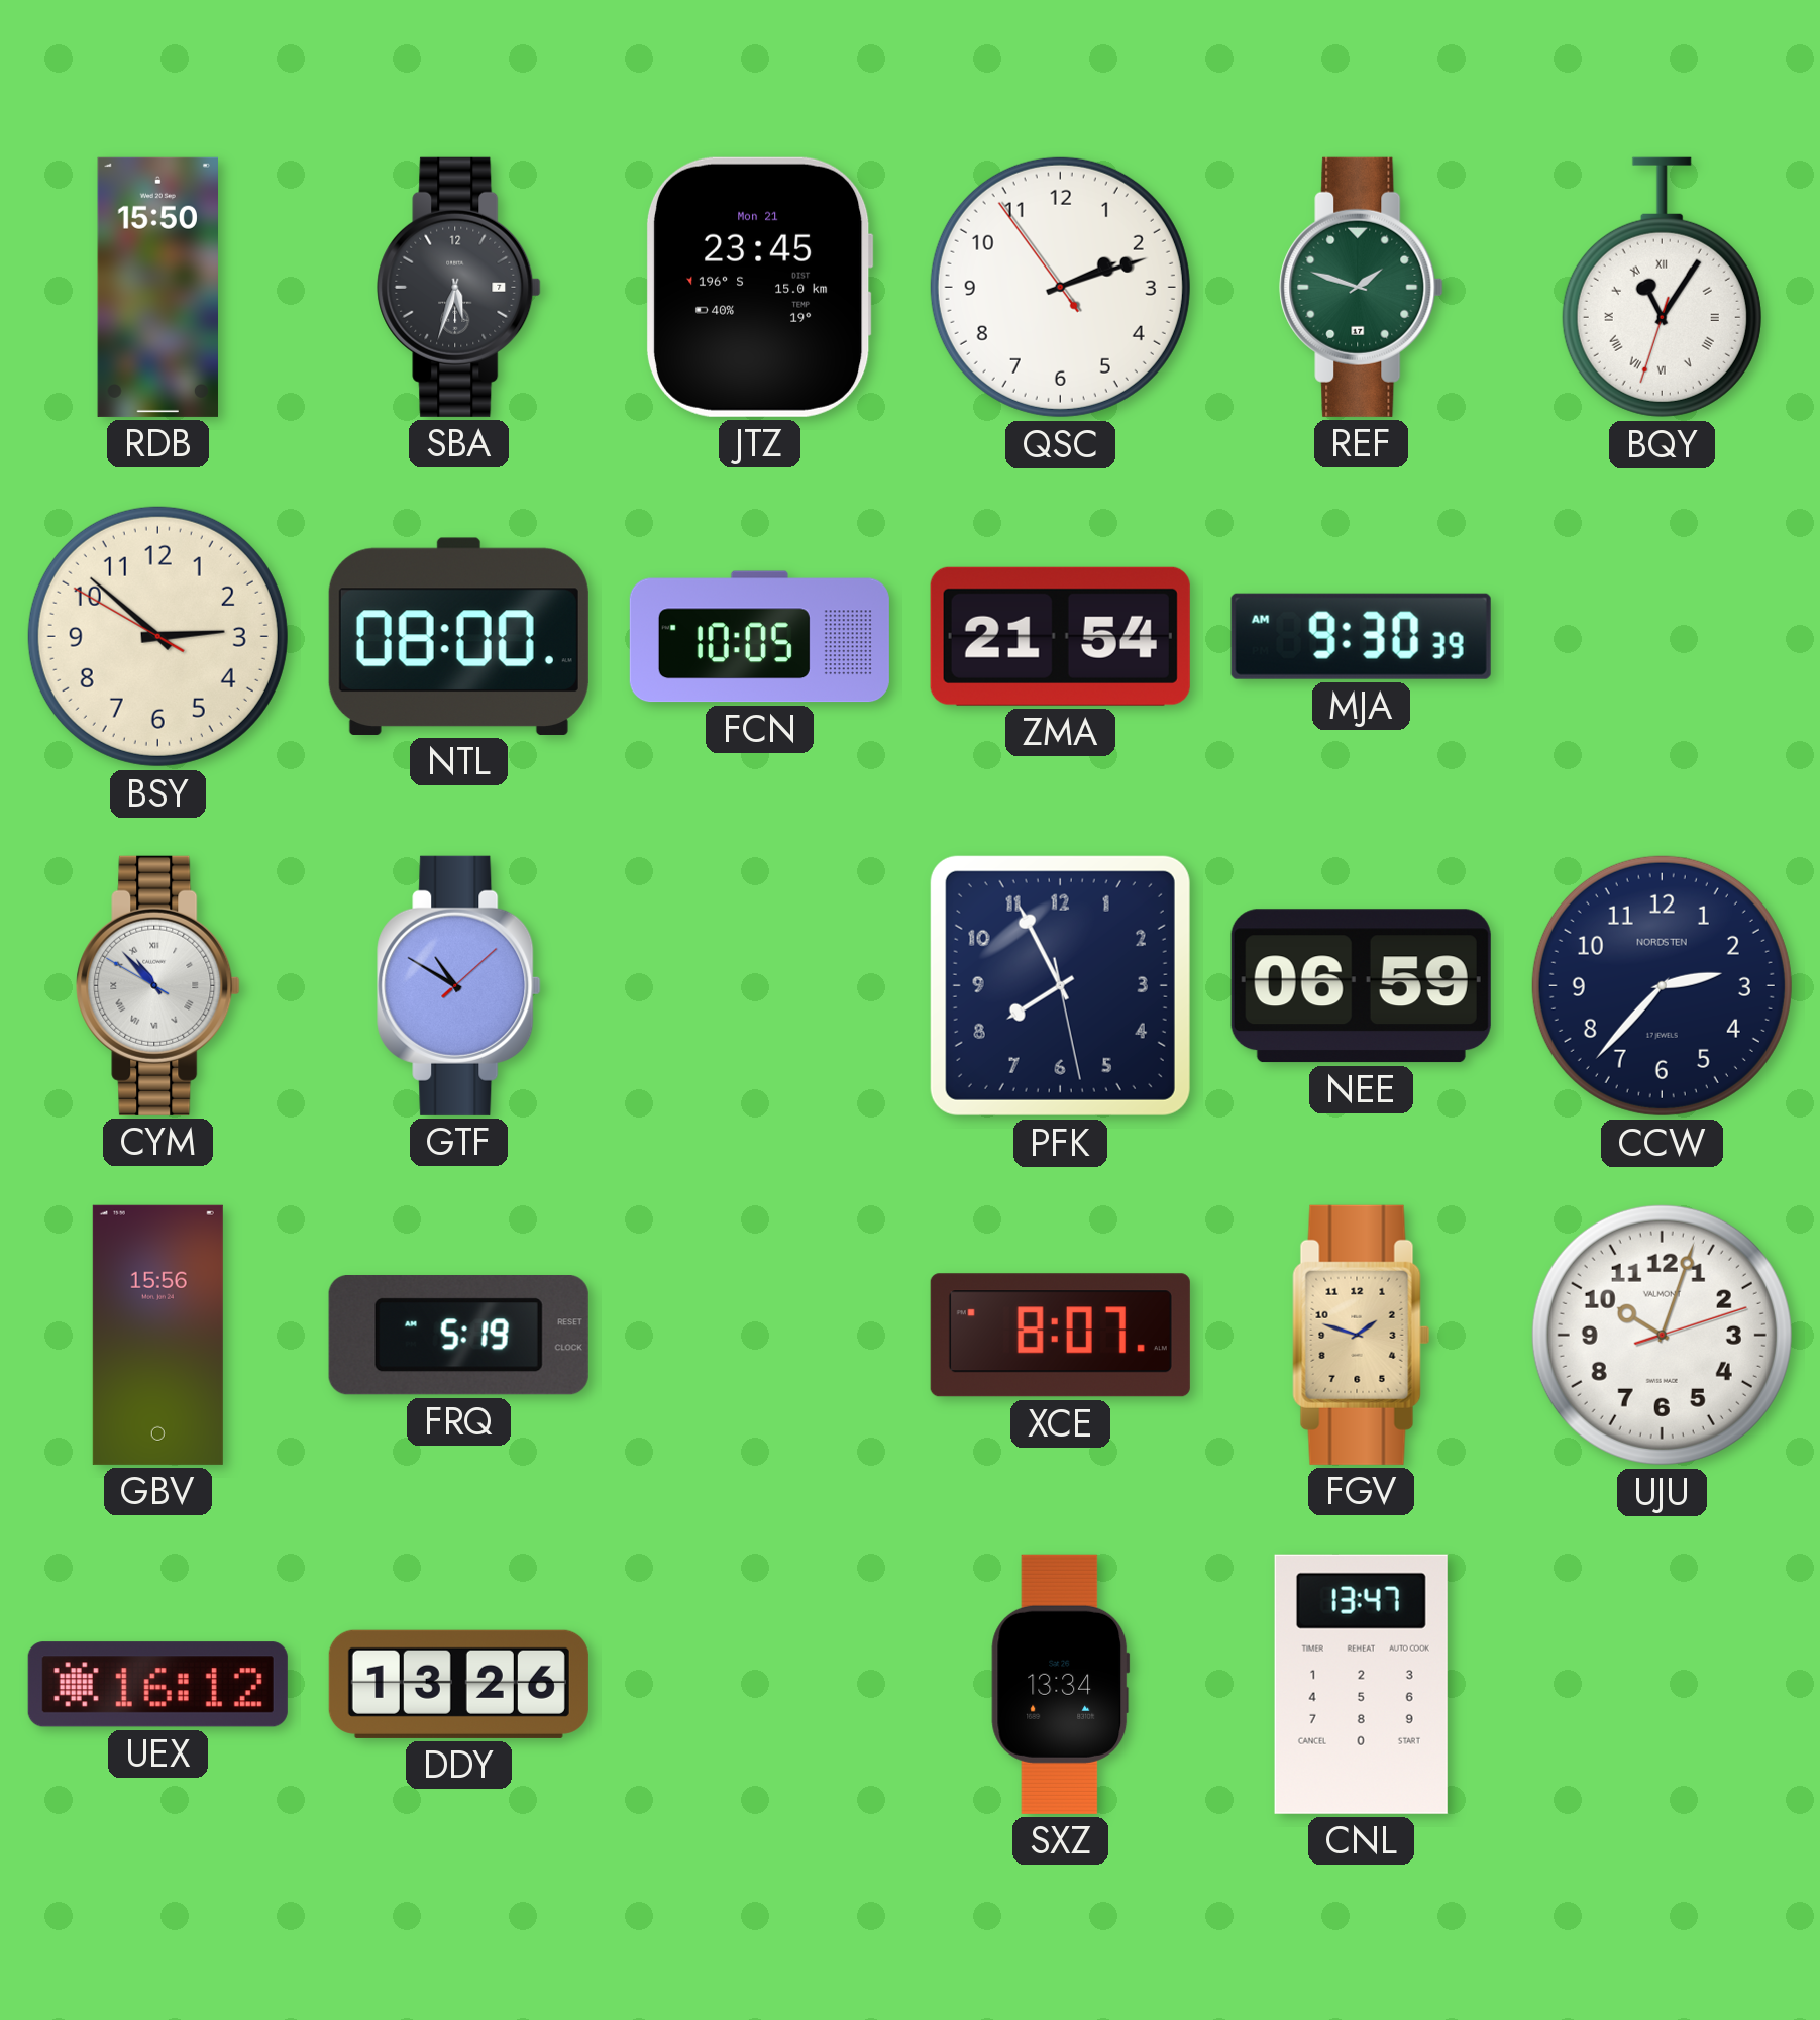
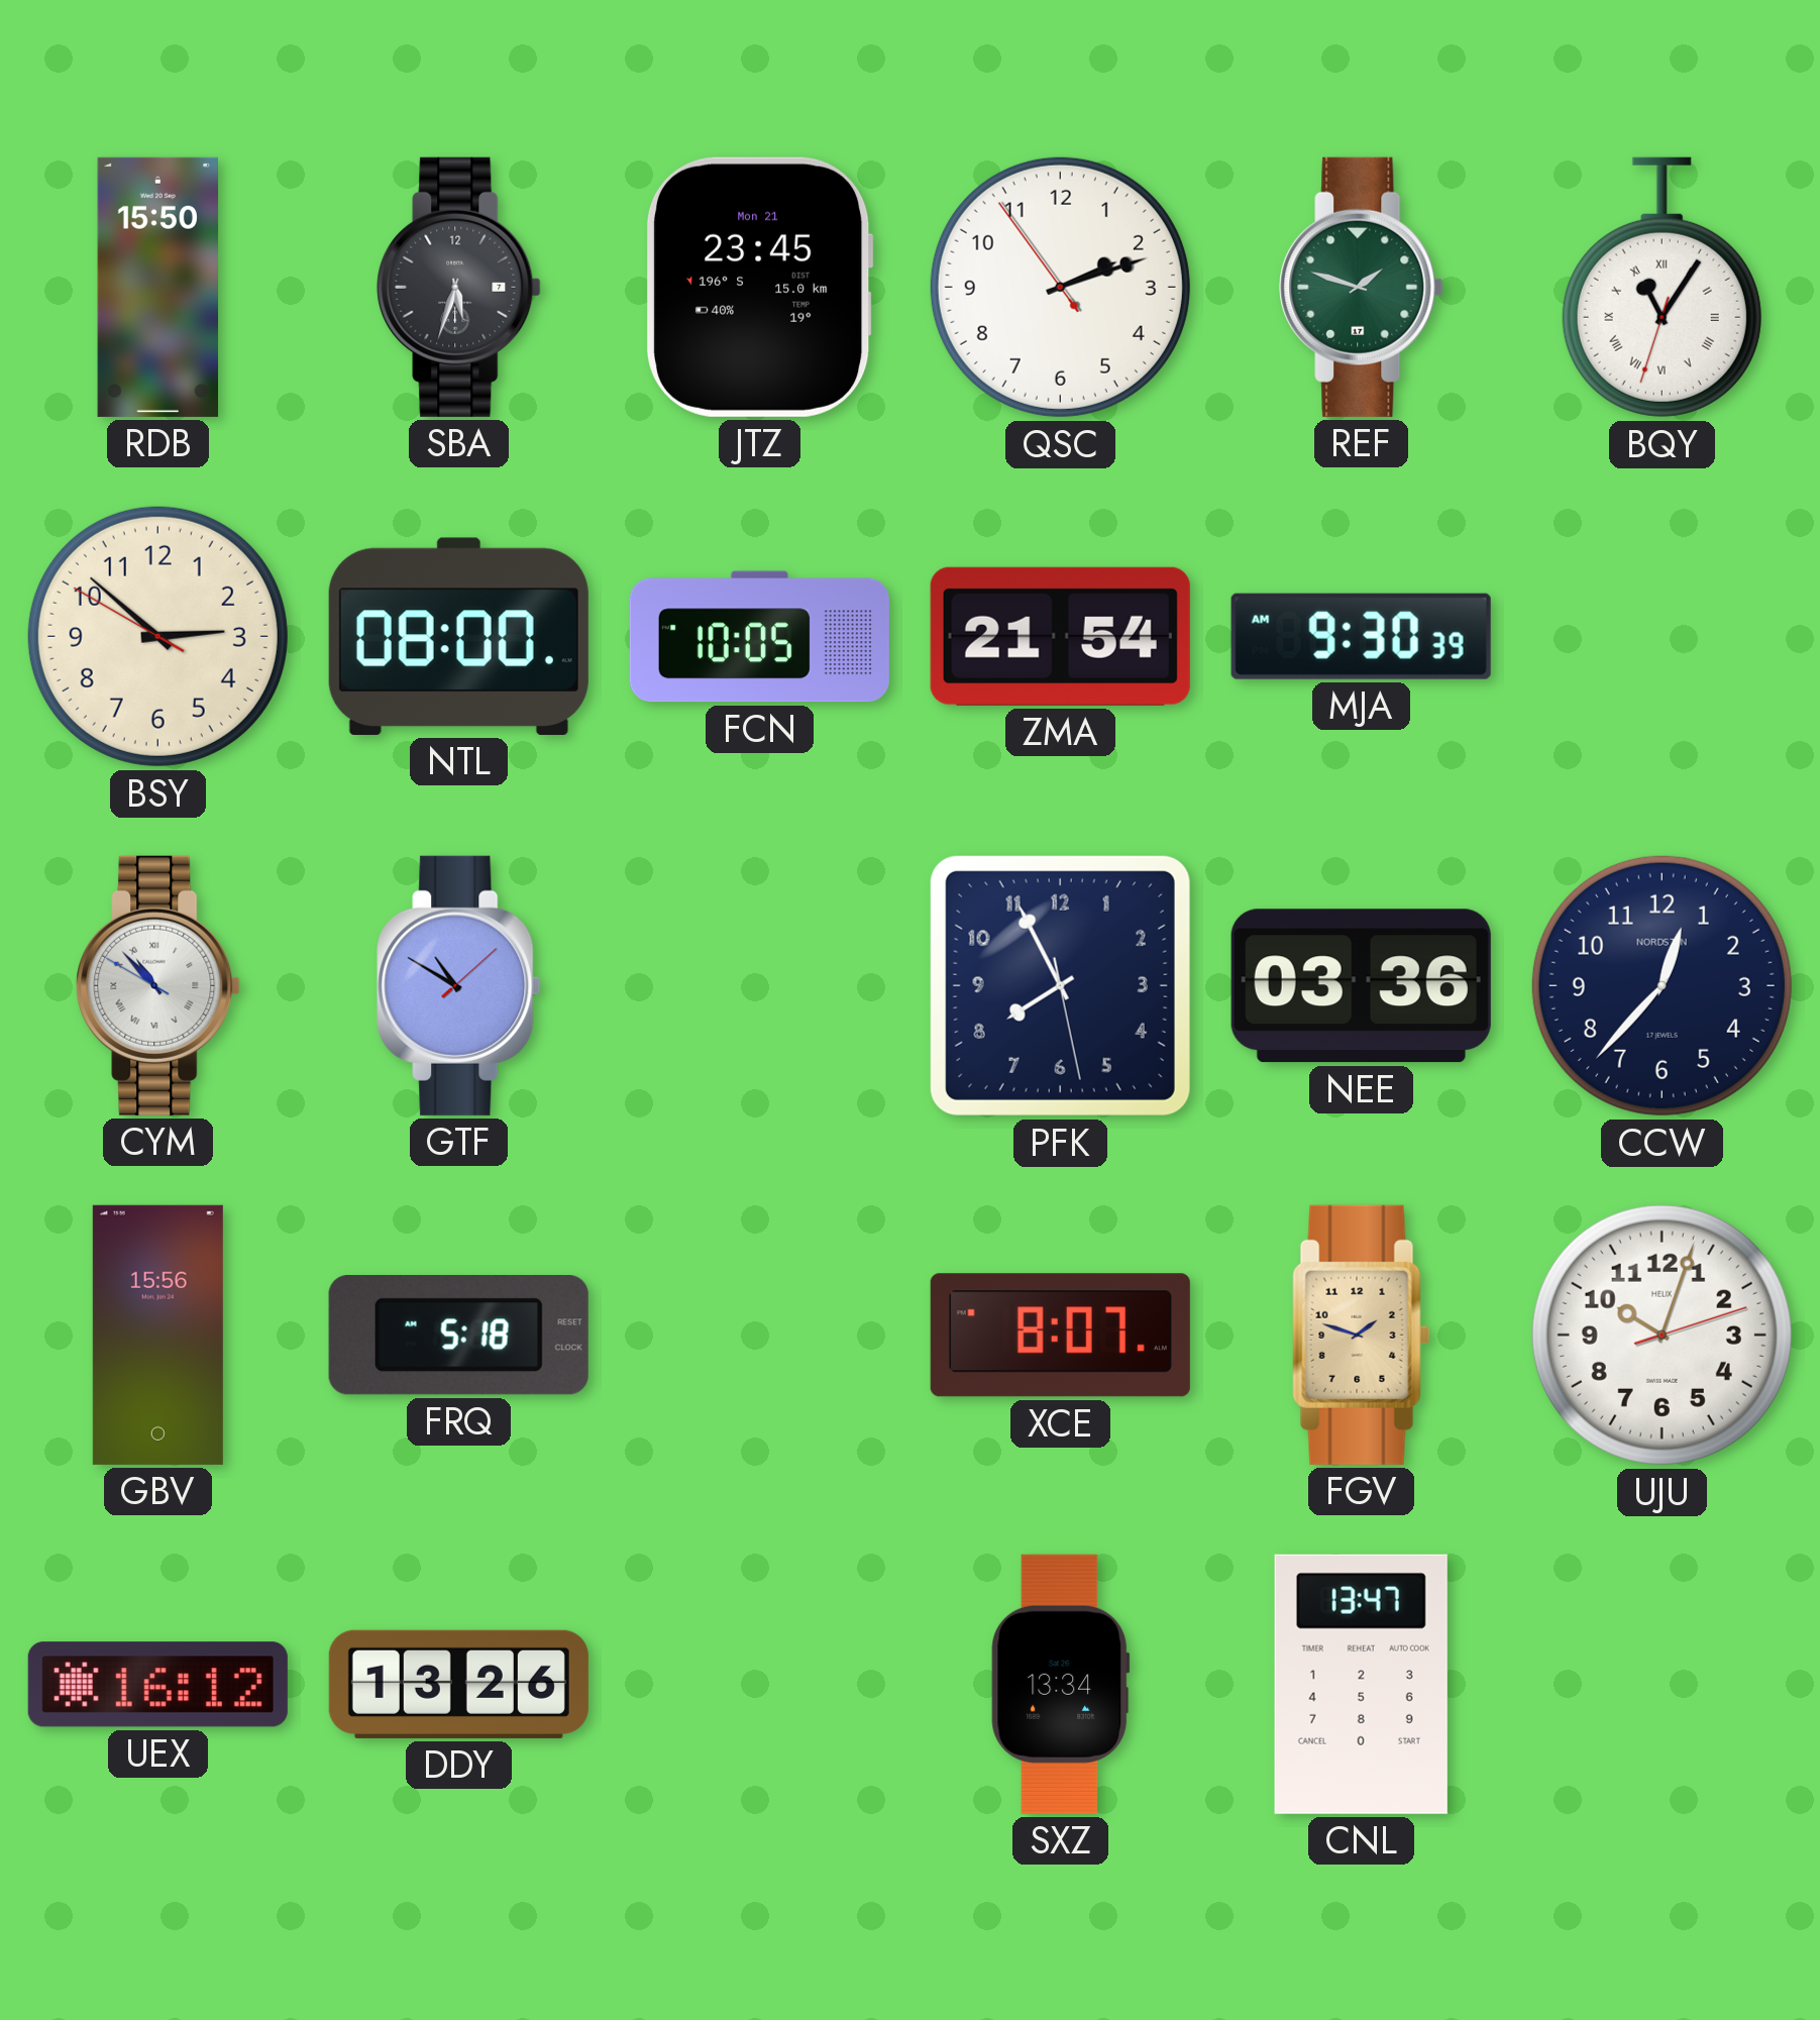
NEE: 06:59 -> 03:36
CCW: 2:37 -> 12:37
FRQ: 5:19 -> 5:18
UJU brand: VALMONT -> HELIX
